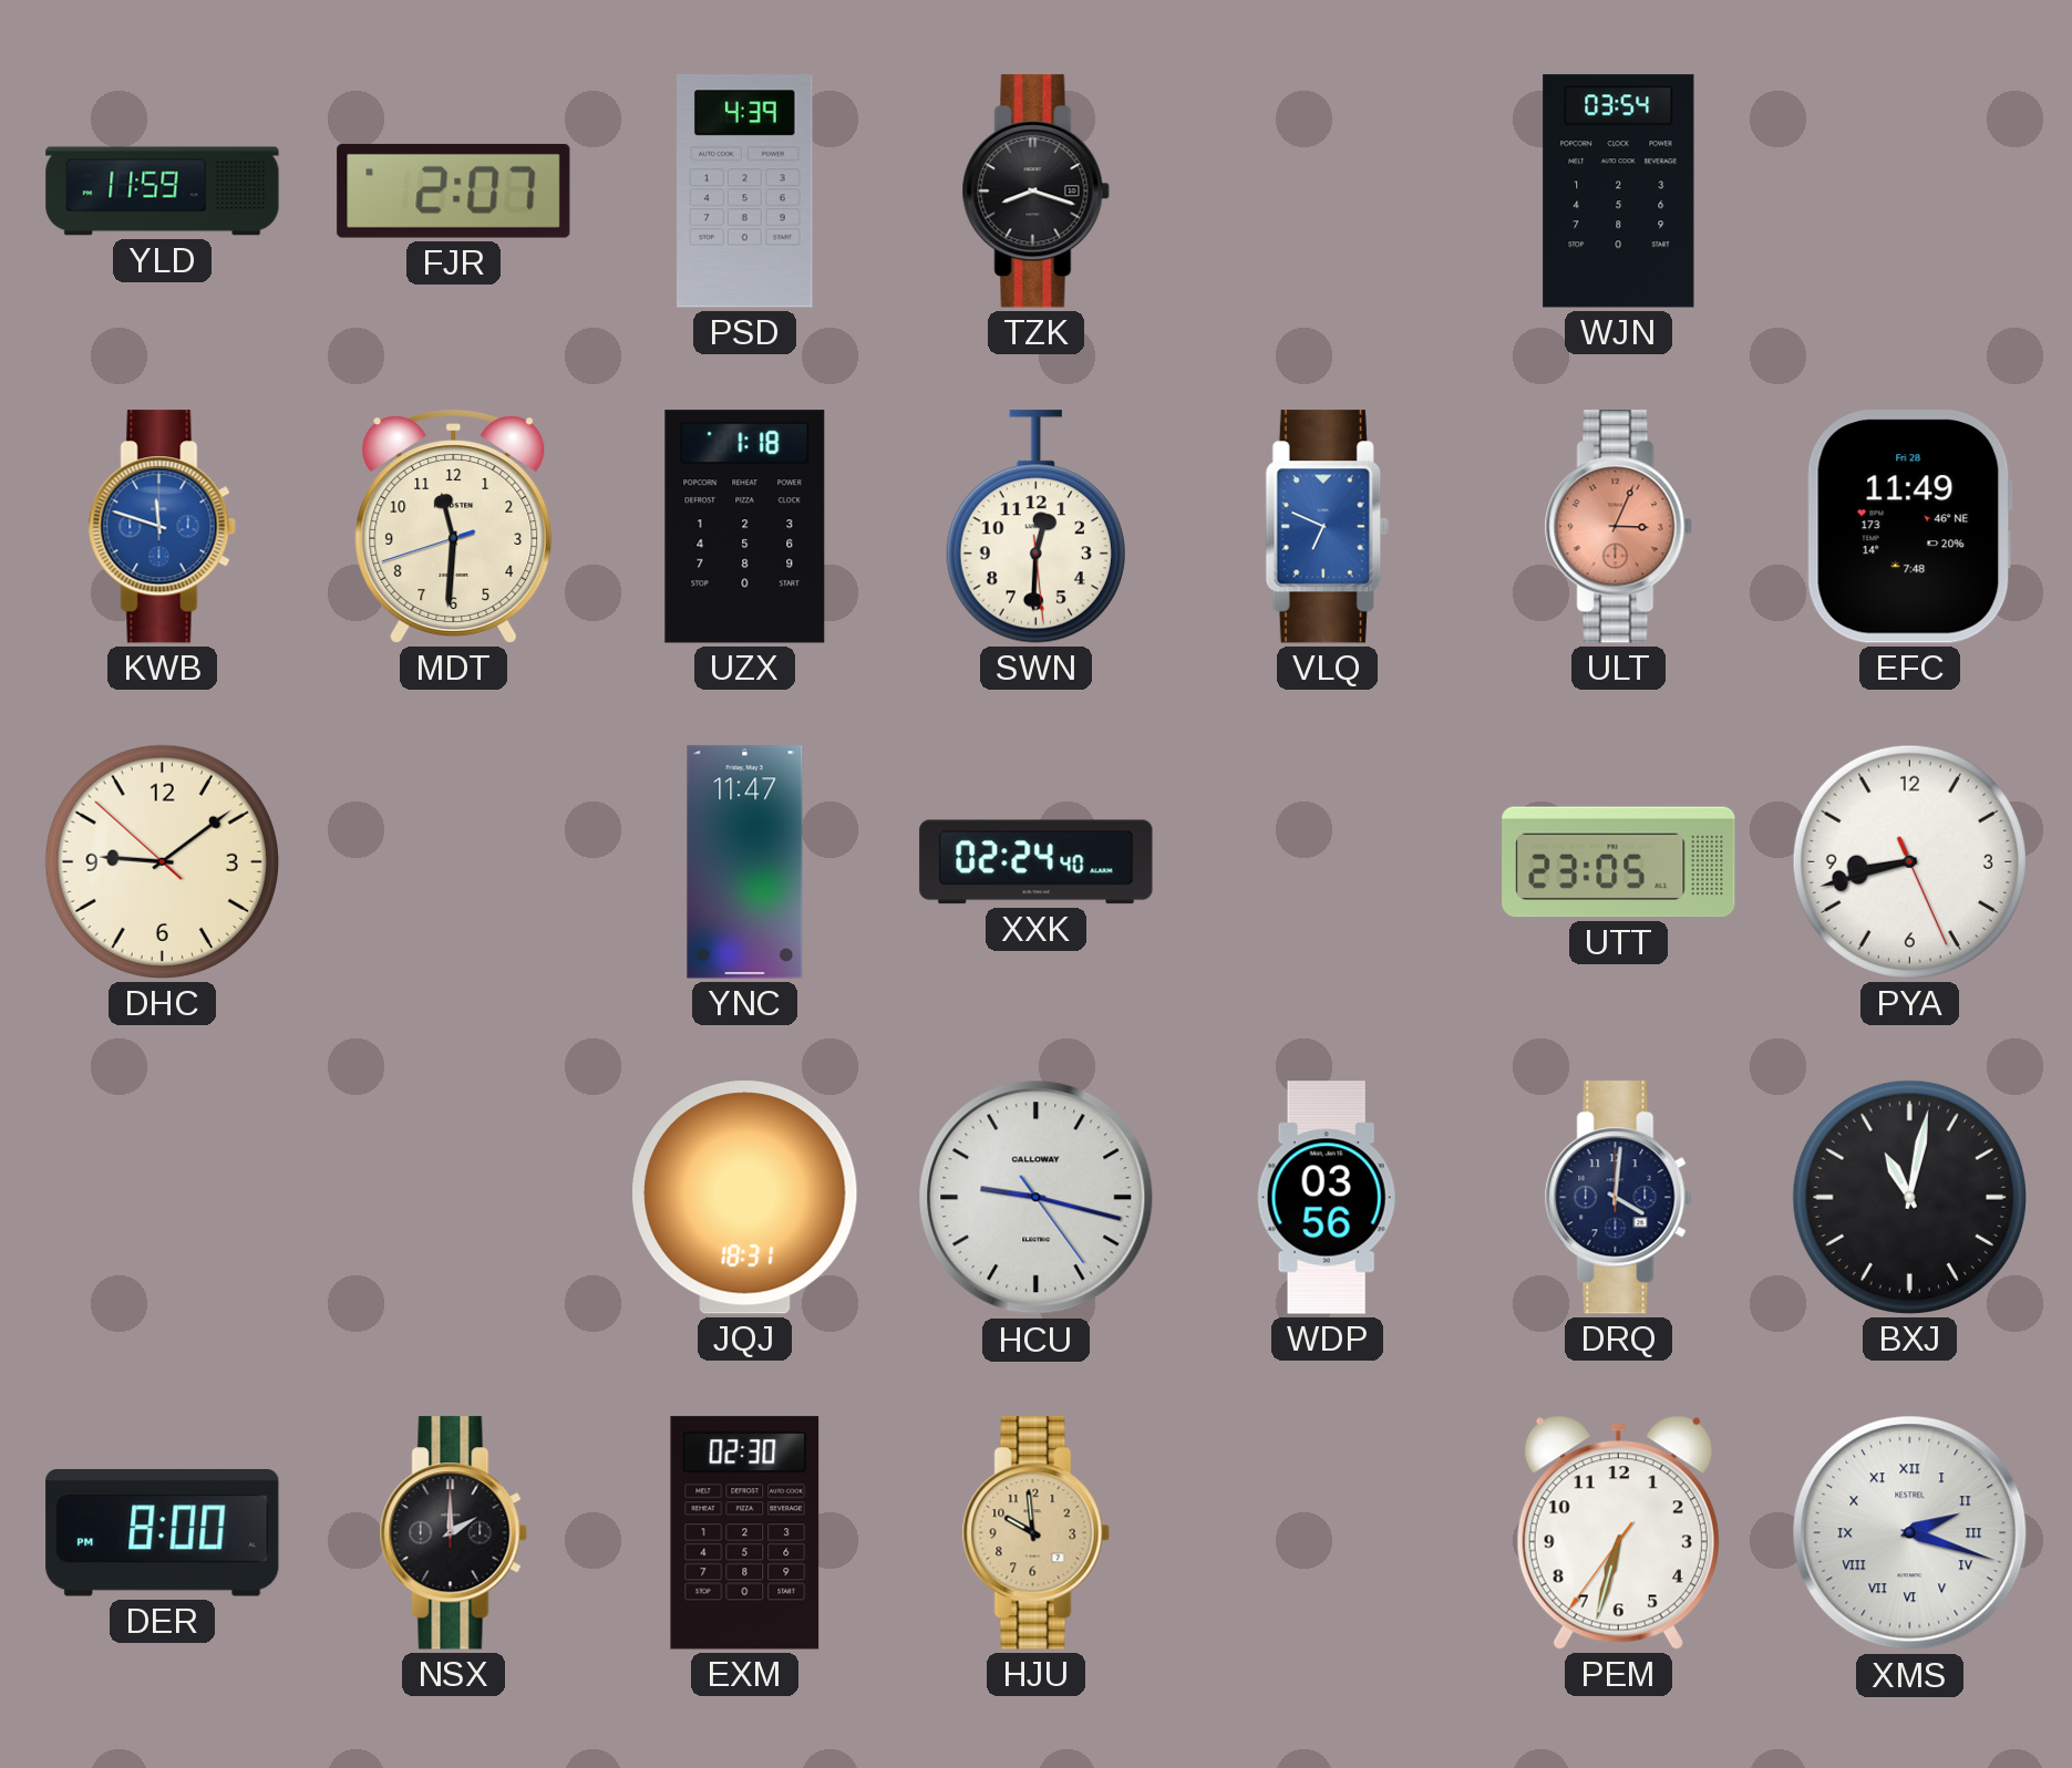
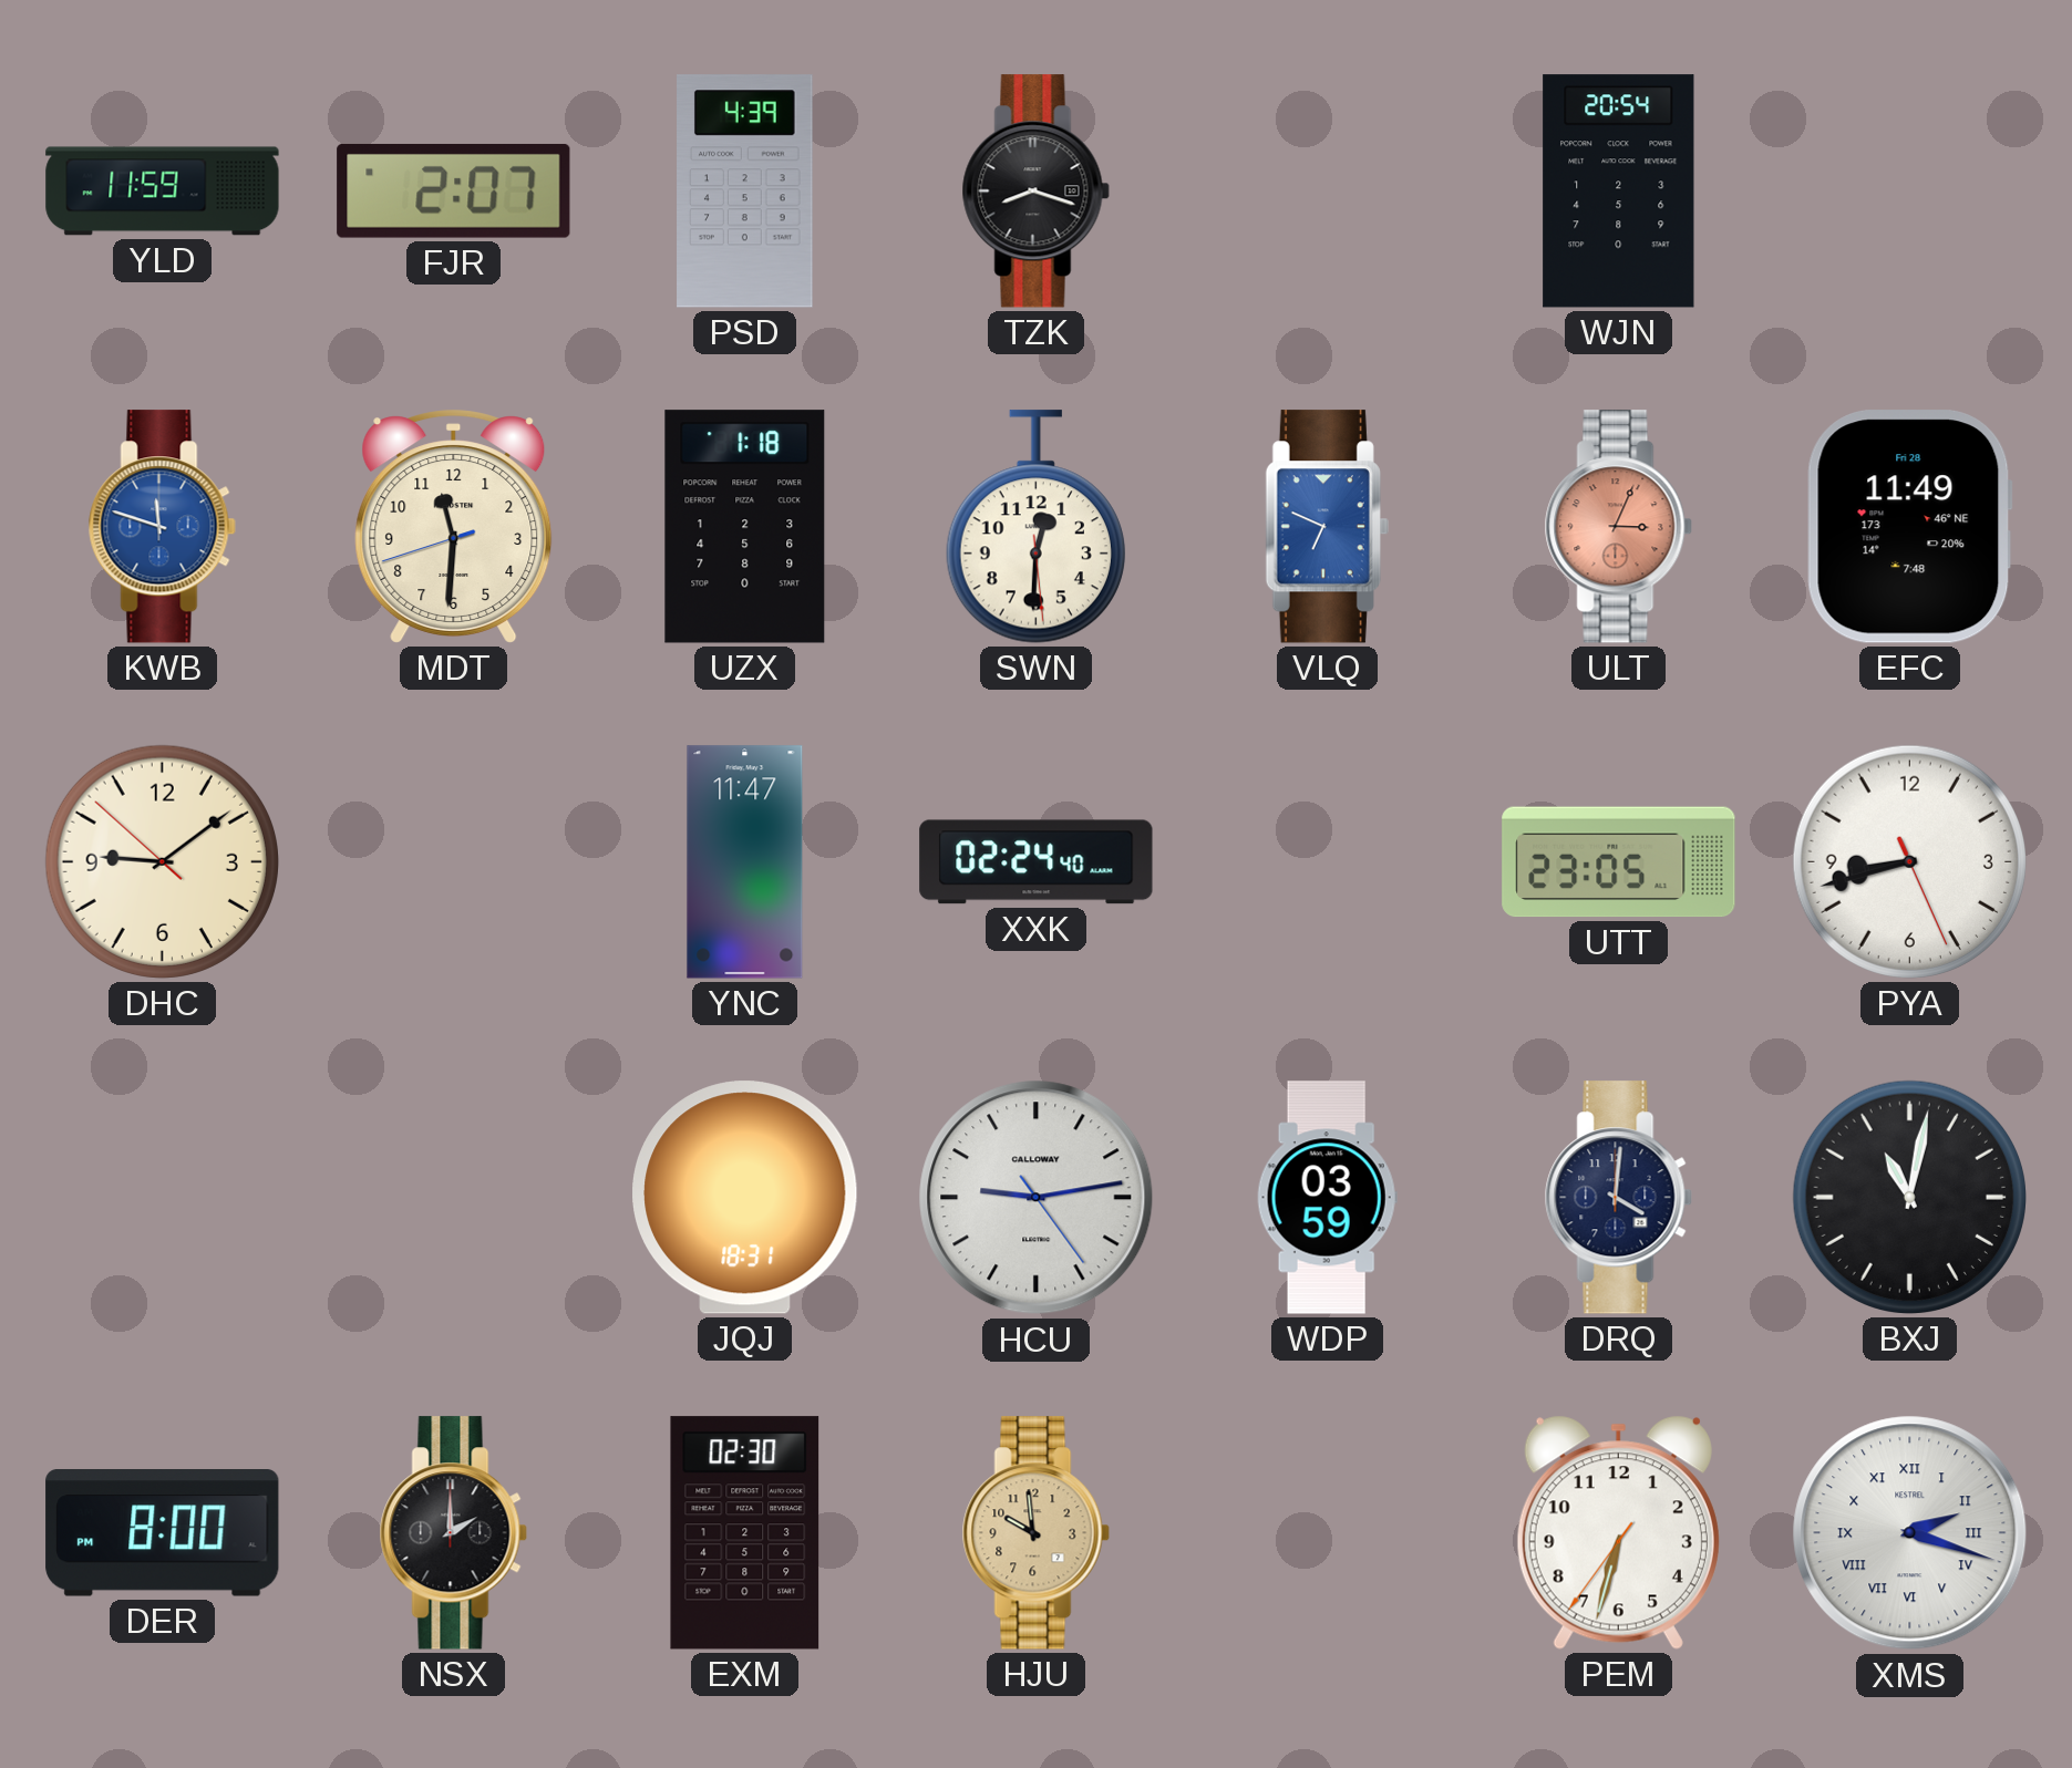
WJN: 03:54 -> 20:54
HCU: 9:17 -> 9:13
WDP: 03:56 -> 03:59
